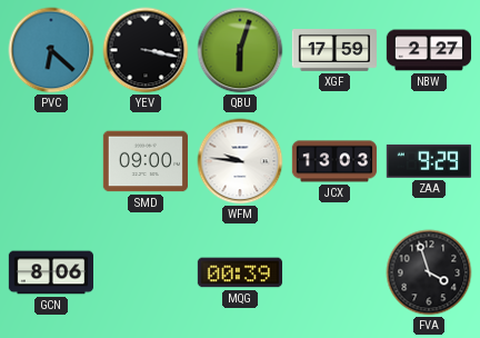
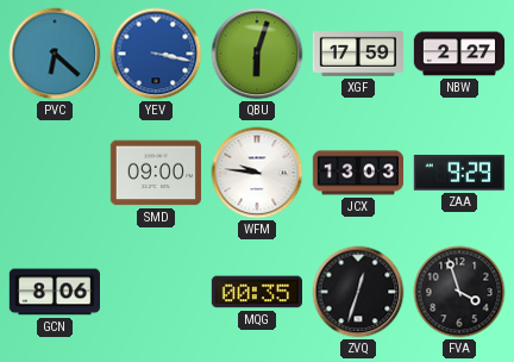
YEV dial: black -> blue
MQG: 00:39 -> 00:35
ZVQ: none -> 12:33
